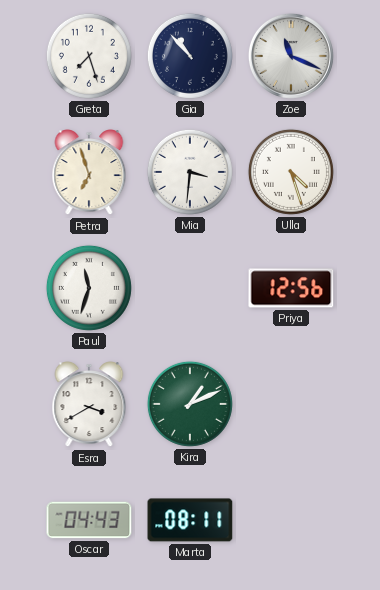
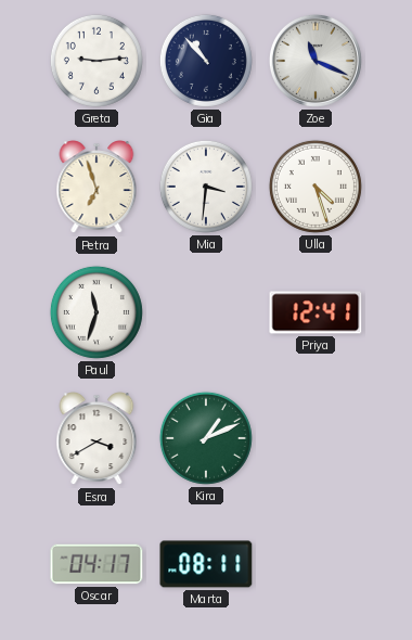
Greta: 7:27 -> 9:14
Priya: 12:56 -> 12:41
Oscar: 04:43 -> 04:17
